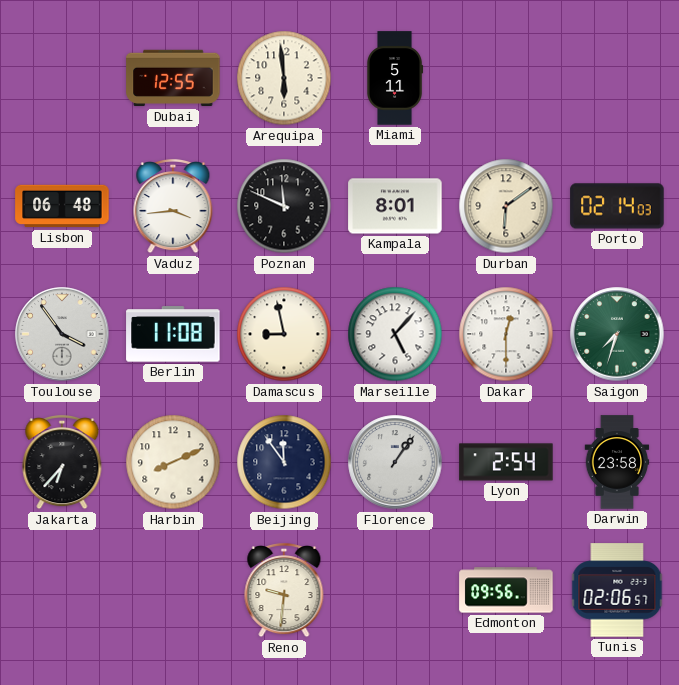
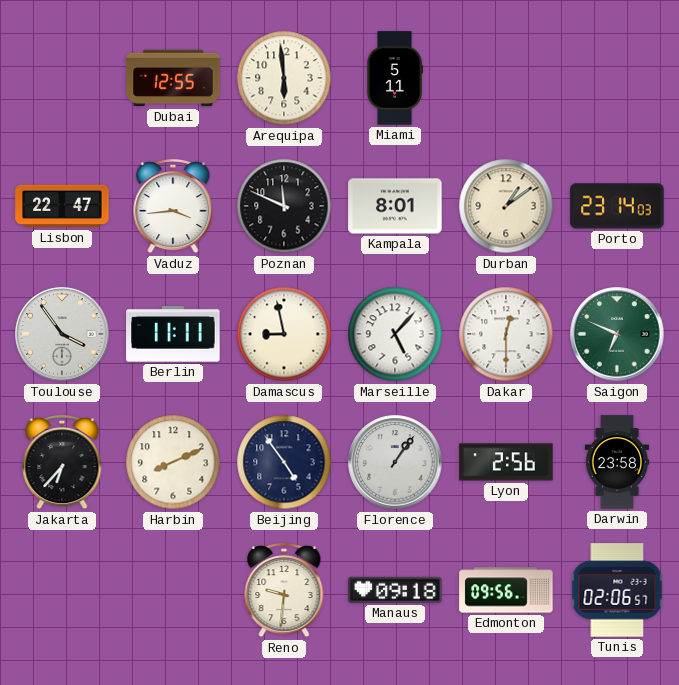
Lisbon: 06:48 -> 22:47
Durban: 6:09 -> 1:09
Porto: 02:14 -> 23:14
Berlin: 11:08 -> 11:11
Saigon: 7:33 -> 6:49
Beijing: 11:54 -> 4:54
Lyon: 2:54 -> 2:56
Manaus: none -> 09:18
